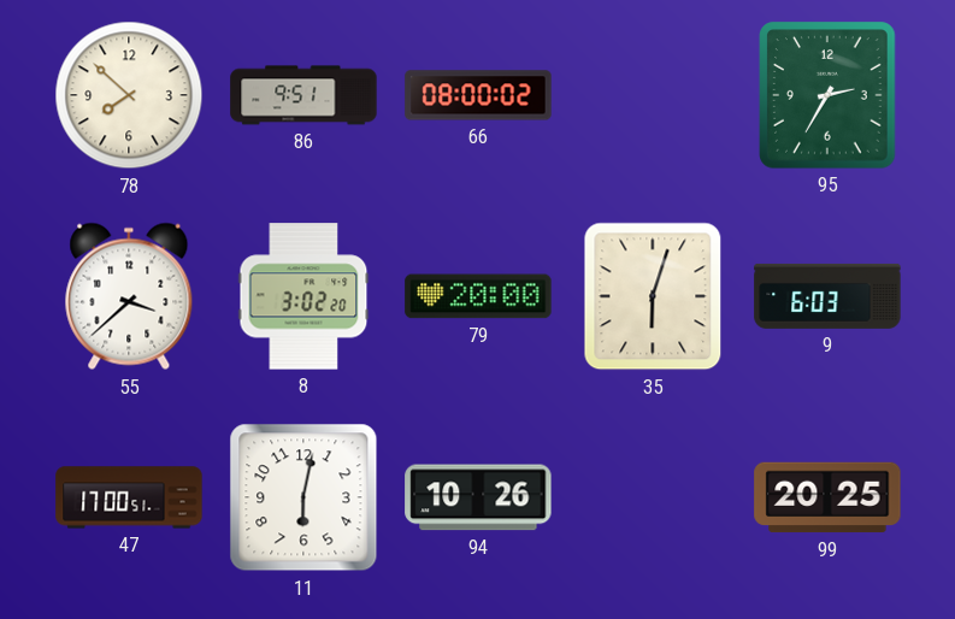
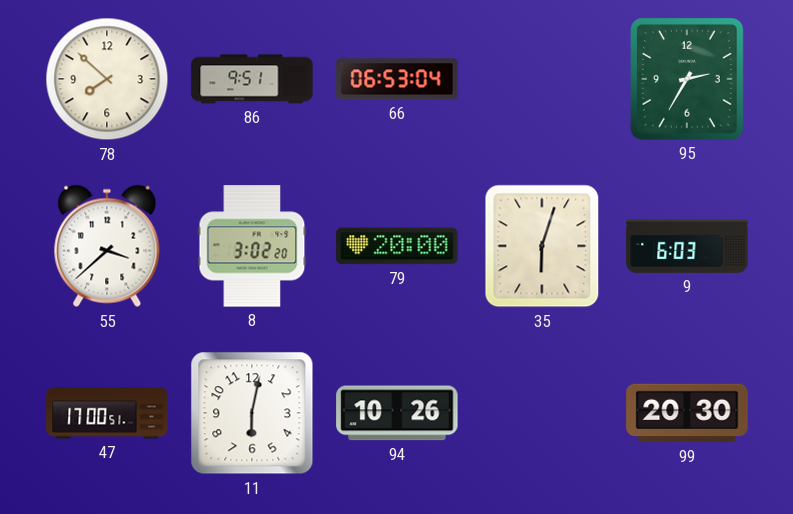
66: 08:00 -> 06:53
99: 20:25 -> 20:30
